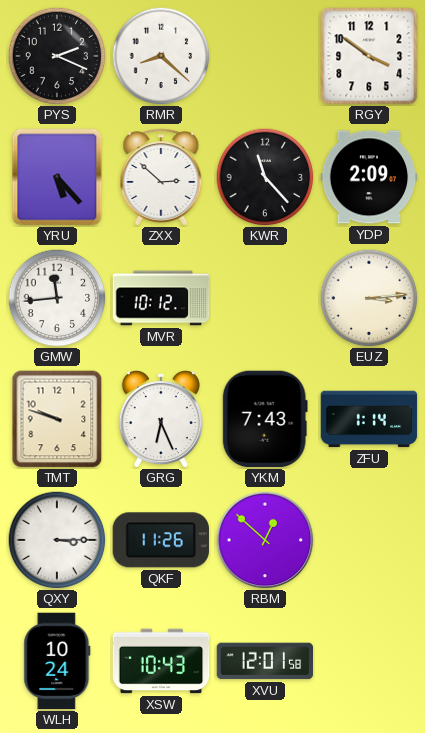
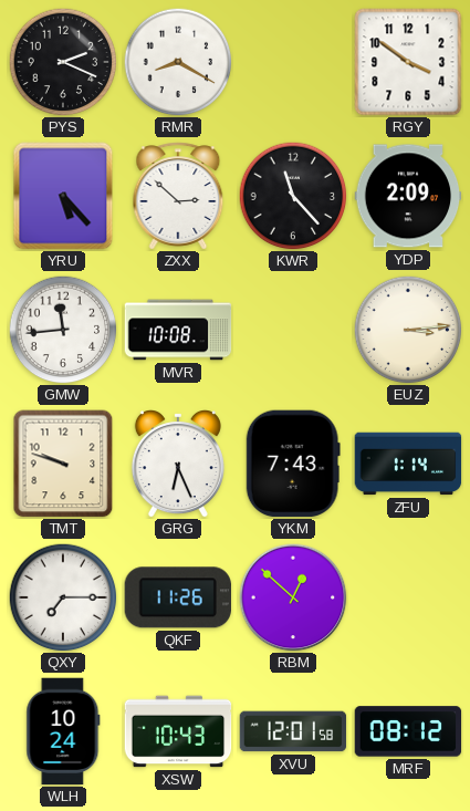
RMR: 8:22 -> 8:20
MVR: 10:12 -> 10:08
QXY: 3:15 -> 7:15
MRF: none -> 08:12
